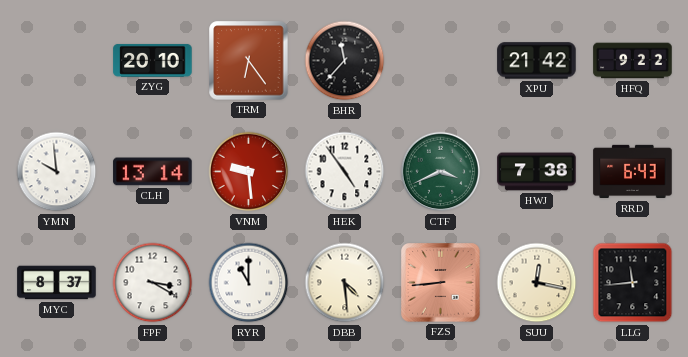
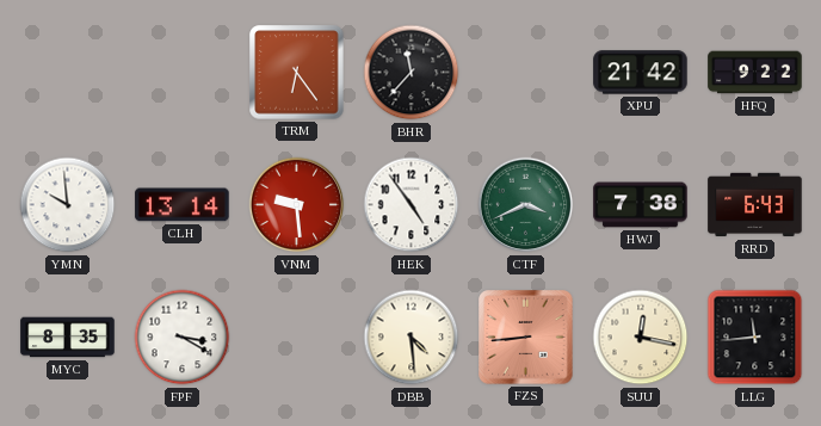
ZYG: 20:10 -> none
MYC: 8:37 -> 8:35
RYR: 11:00 -> none
